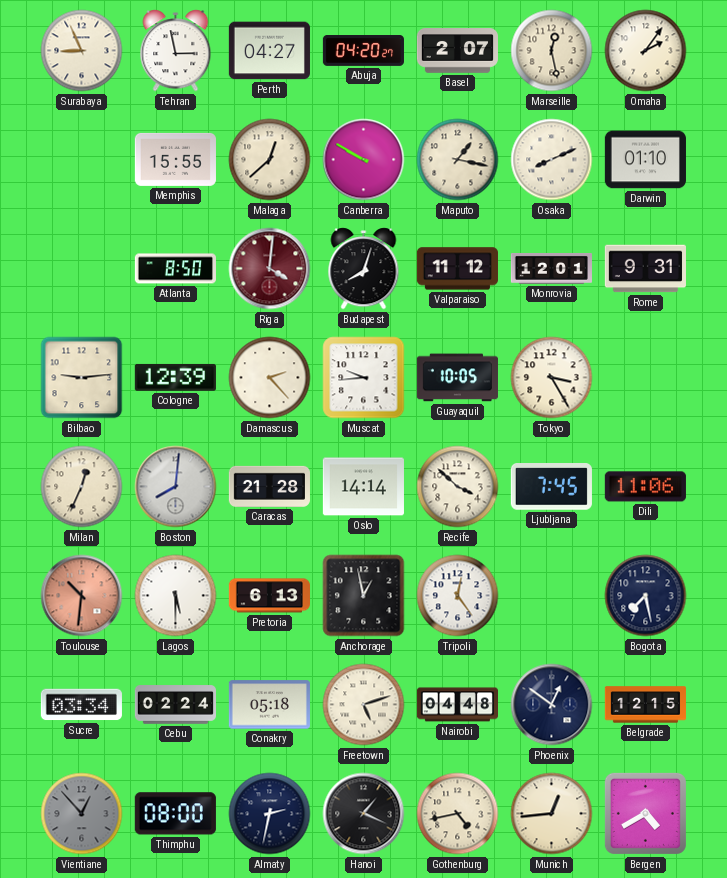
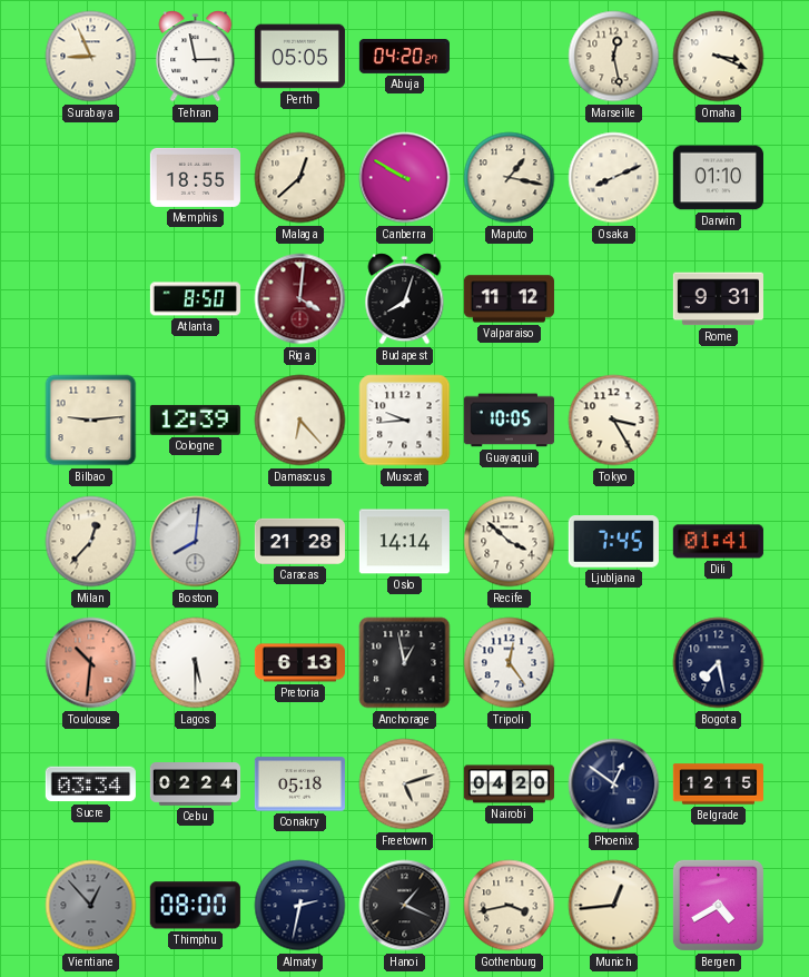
Perth: 04:27 -> 05:05
Basel: 2:07 -> none
Omaha: 2:06 -> 3:19
Memphis: 15:55 -> 18:55
Monrovia: 12:01 -> none
Damascus: 2:23 -> 6:23
Milan: 12:34 -> 12:37
Dili: 11:06 -> 01:41
Nairobi: 04:48 -> 04:20
Gothenburg: 4:43 -> 3:43
